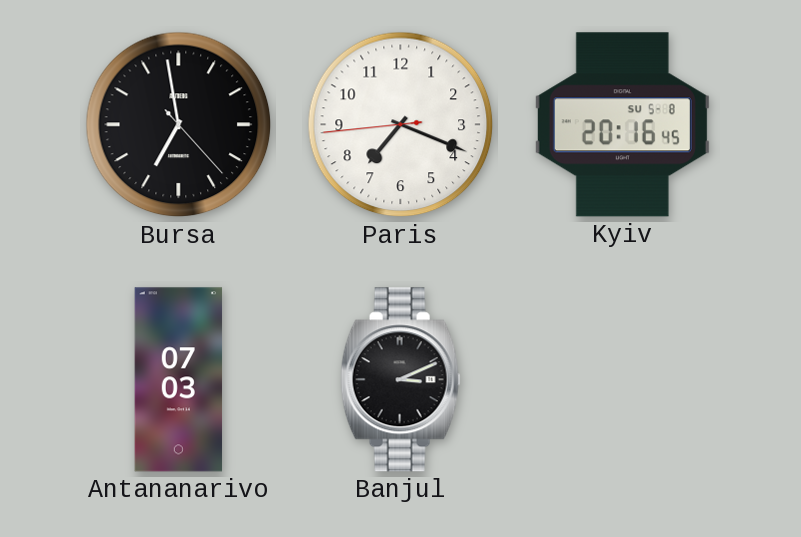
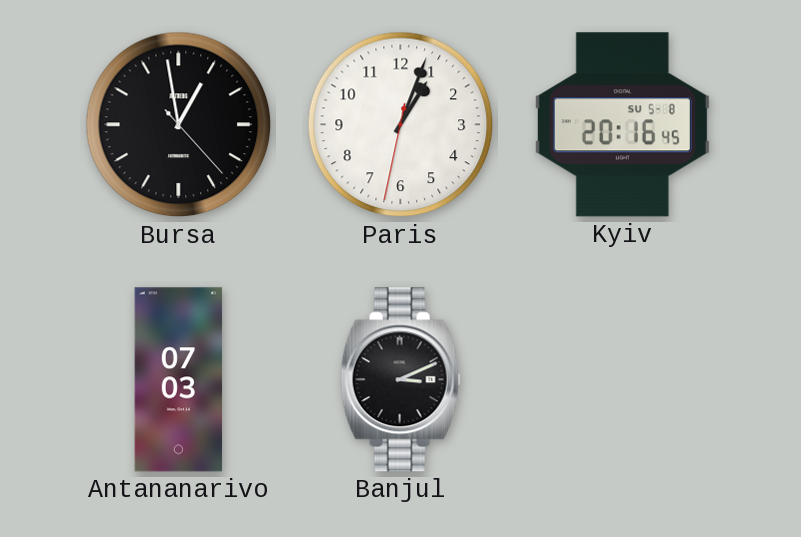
Bursa: 6:58 -> 12:58
Paris: 7:18 -> 1:03
